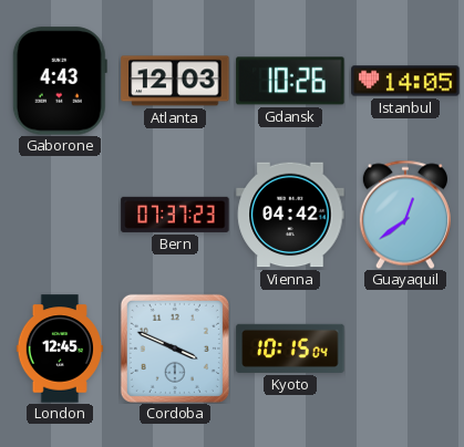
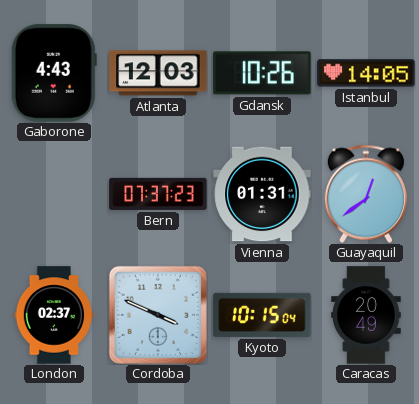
Vienna: 04:42 -> 01:31
London: 12:45 -> 02:37
Caracas: none -> 20:49
